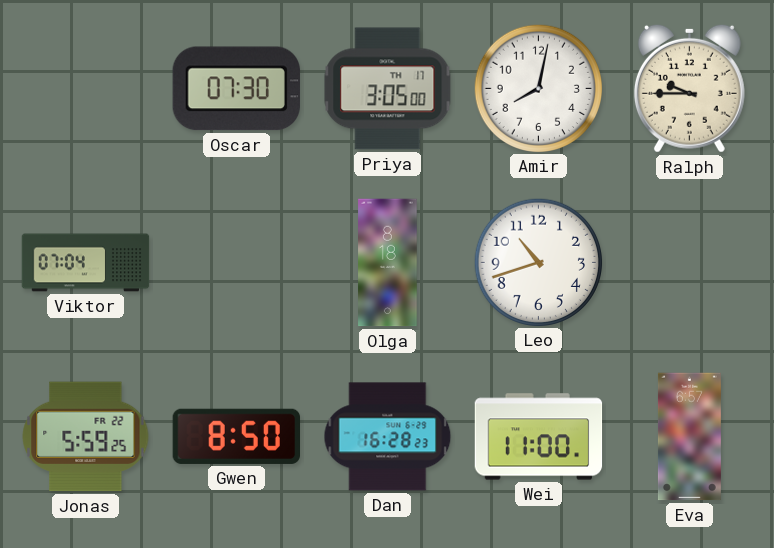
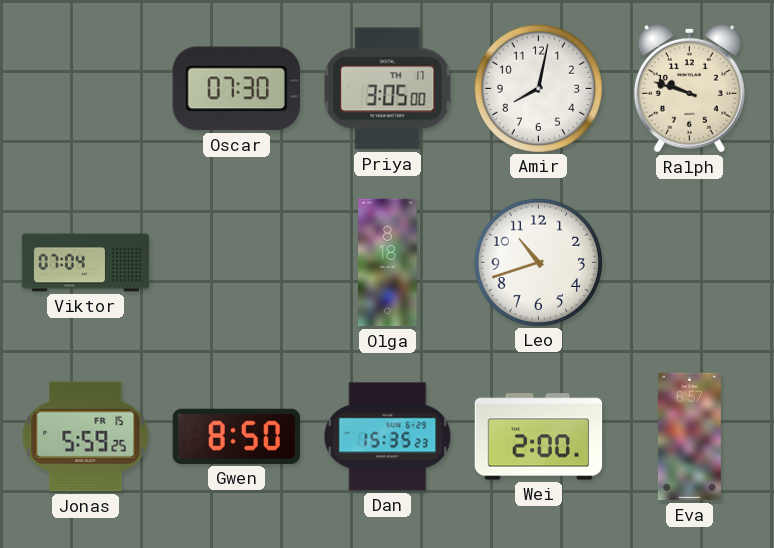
Ralph: 9:45 -> 9:48
Jonas date: FR 22 -> FR 15
Dan: 16:28 -> 15:35
Wei: 11:00 -> 2:00
